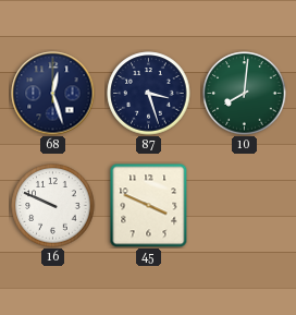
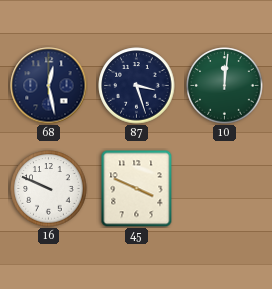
68: 12:27 -> 12:28
10: 8:01 -> 12:01
